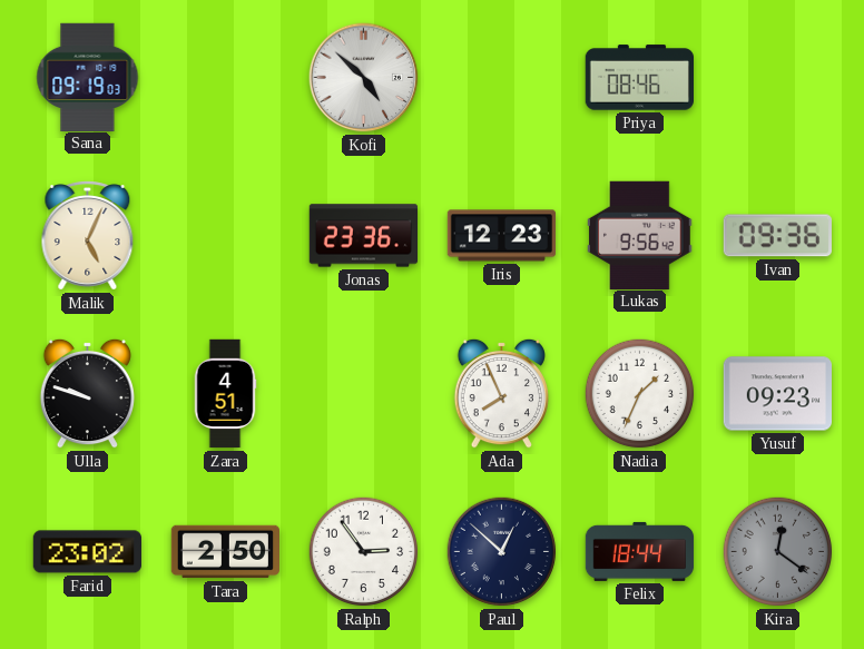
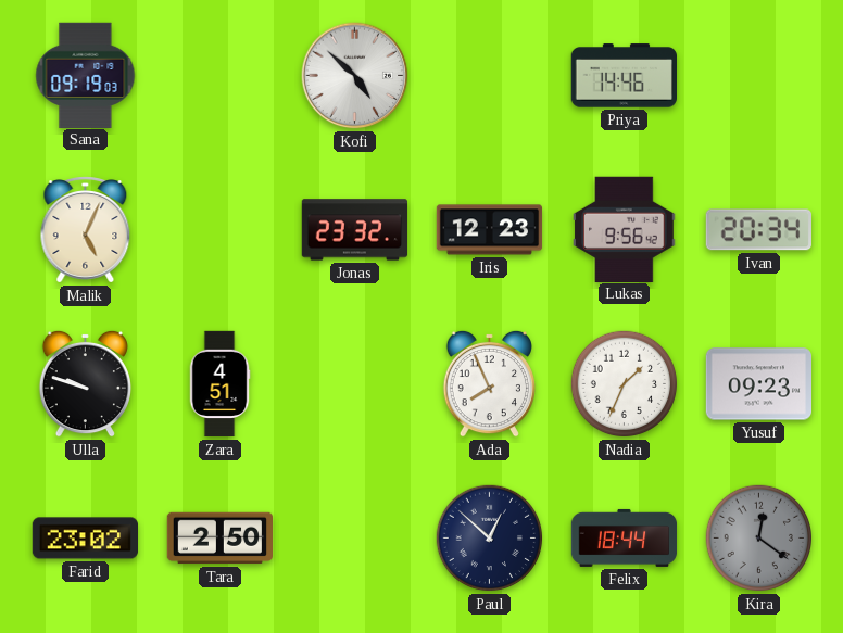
Priya: 08:46 -> 14:46
Jonas: 23:36 -> 23:32
Ivan: 09:36 -> 20:34
Ralph: 2:54 -> none
